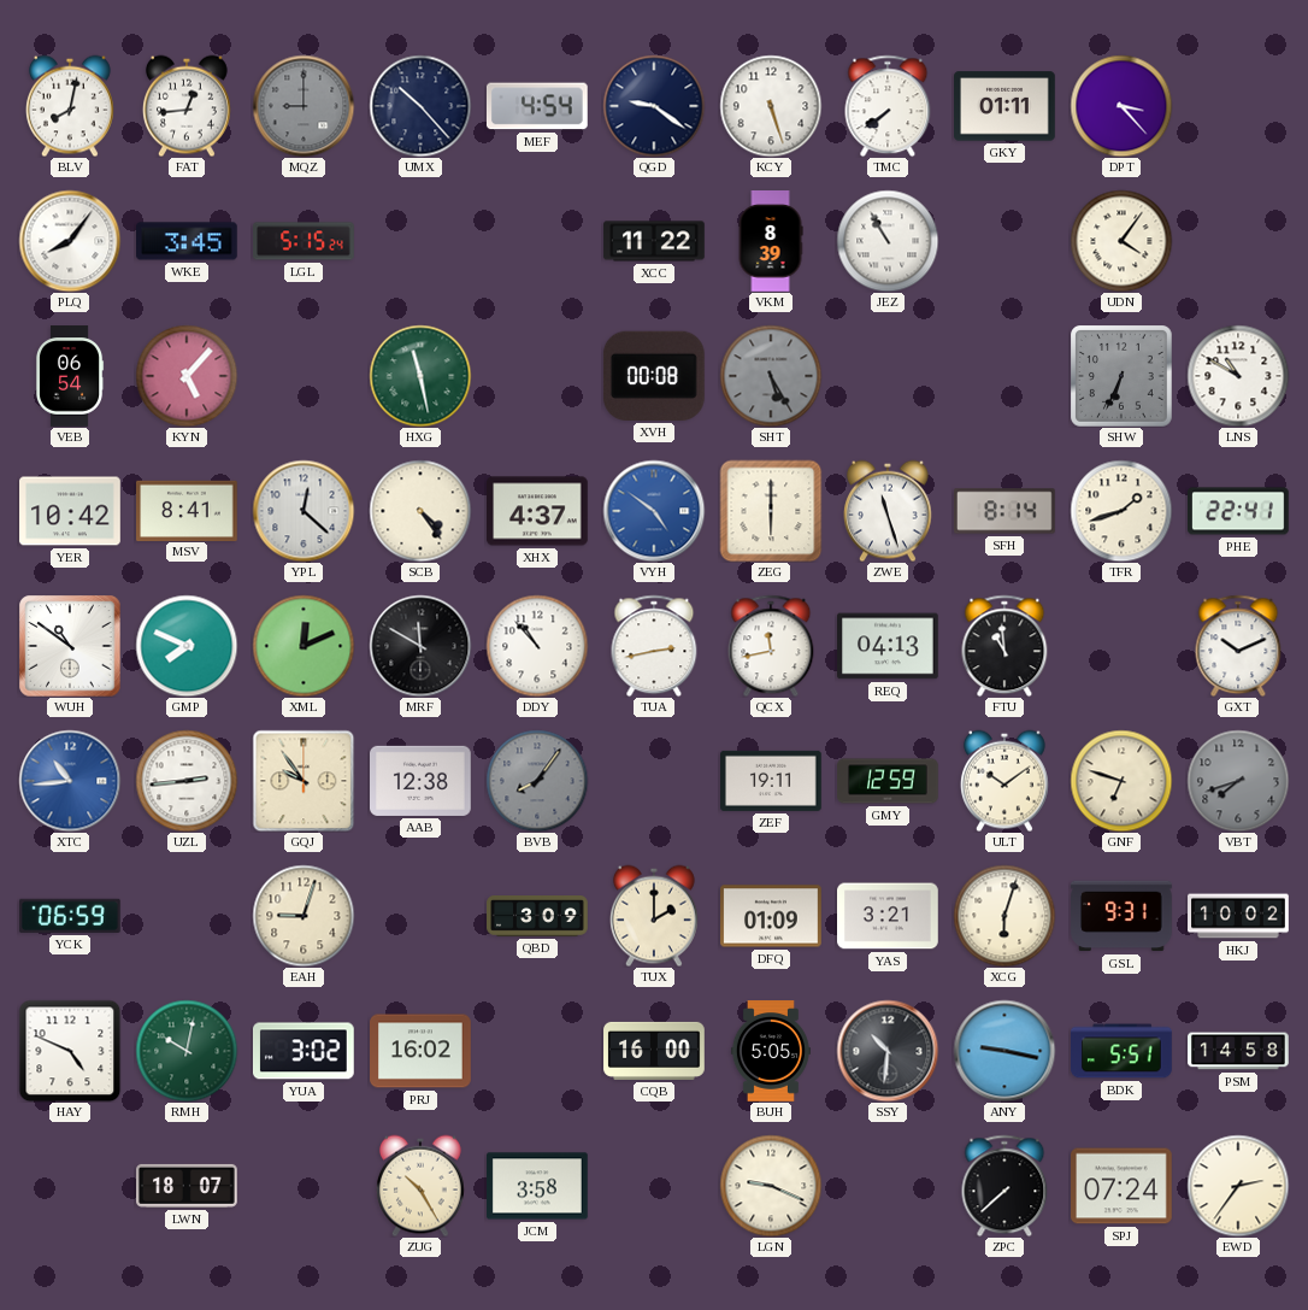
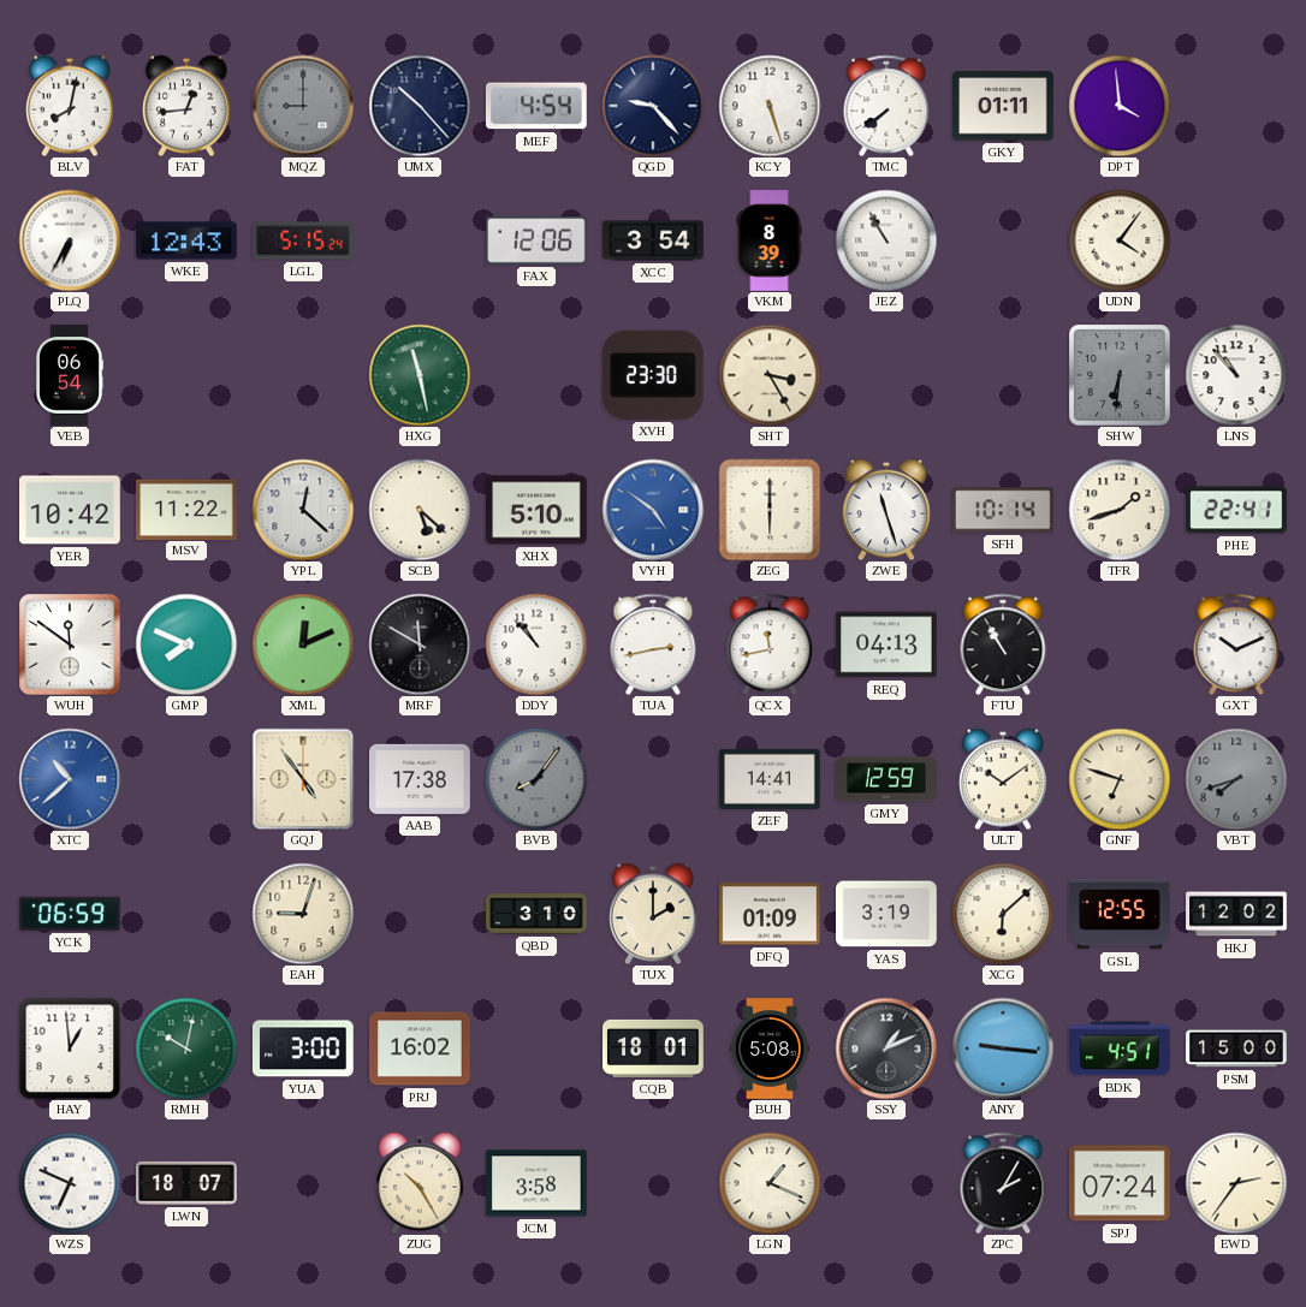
QGD: 9:21 -> 9:23
DPT: 3:23 -> 3:59
PLQ: 8:06 -> 6:35
WKE: 3:45 -> 12:43
FAX: none -> 12:06
XCC: 11:22 -> 3:54
KYN: 5:07 -> none
XVH: 00:08 -> 23:30
SHT: 5:25 -> 3:25
SHT dial: grey -> cream
SHW: 6:34 -> 6:31
LNS: 10:50 -> 10:53
MSV: 8:41 -> 11:22
SCB: 4:24 -> 5:22
XHX: 4:37 -> 5:10
SFH: 8:14 -> 10:14
WUH: 10:51 -> 11:51
FTU: 10:59 -> 10:55
XTC: 10:44 -> 10:38
UZL: 2:44 -> none
GQJ: 9:54 -> 4:54
AAB: 12:38 -> 17:38
ZEF: 19:11 -> 14:41
QBD: 3:09 -> 3:10
YAS: 3:21 -> 3:19
XCG: 6:03 -> 6:08
GSL: 9:31 -> 12:55
HKJ: 10:02 -> 12:02
HAY: 4:49 -> 12:59
YUA: 3:02 -> 3:00
CQB: 16:00 -> 18:01
BUH: 5:05 -> 5:08
SSY: 10:31 -> 1:11
ANY: 9:17 -> 9:16
BDK: 5:51 -> 4:51
PSM: 14:58 -> 15:00
WZS: none -> 6:49
LGN: 9:19 -> 1:19
ZPC: 7:38 -> 2:05
